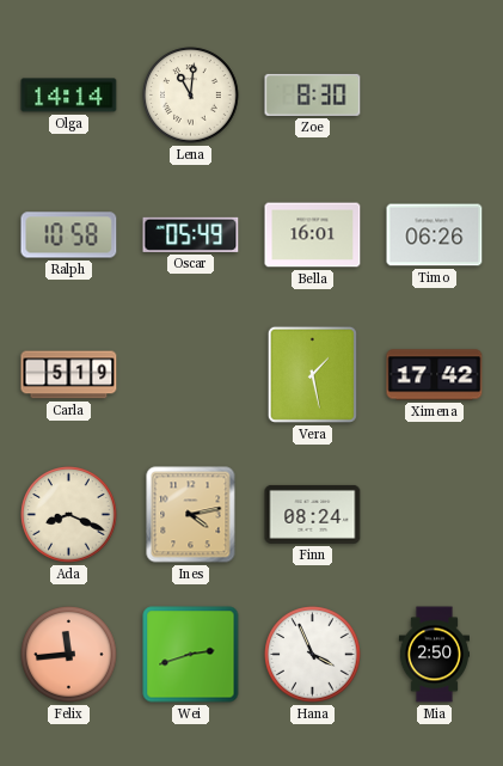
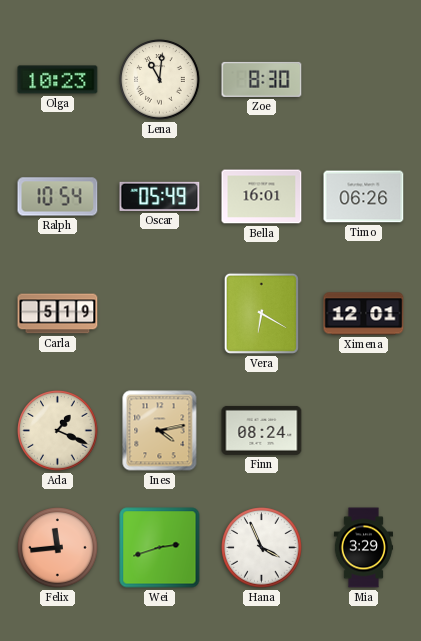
Olga: 14:14 -> 10:23
Ralph: 10:58 -> 10:54
Vera: 1:28 -> 6:20
Ximena: 17:42 -> 12:01
Ada: 8:19 -> 1:19
Mia: 2:50 -> 3:29
